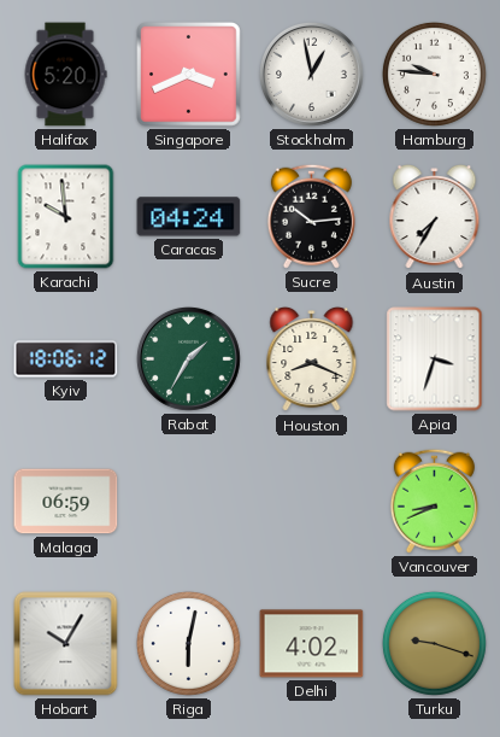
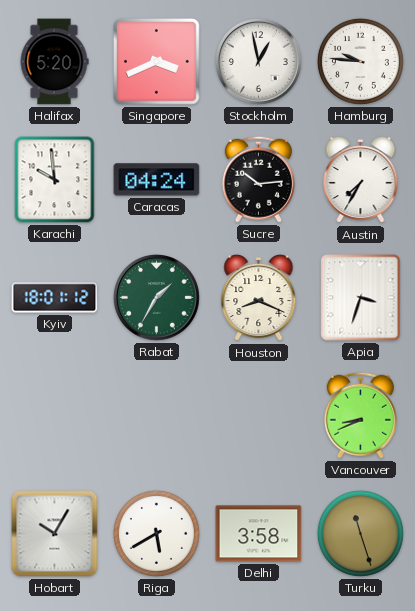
Kyiv: 18:06 -> 18:01
Malaga: 06:59 -> none
Riga: 6:02 -> 5:40
Delhi: 4:02 -> 3:58
Turku: 9:18 -> 11:27
